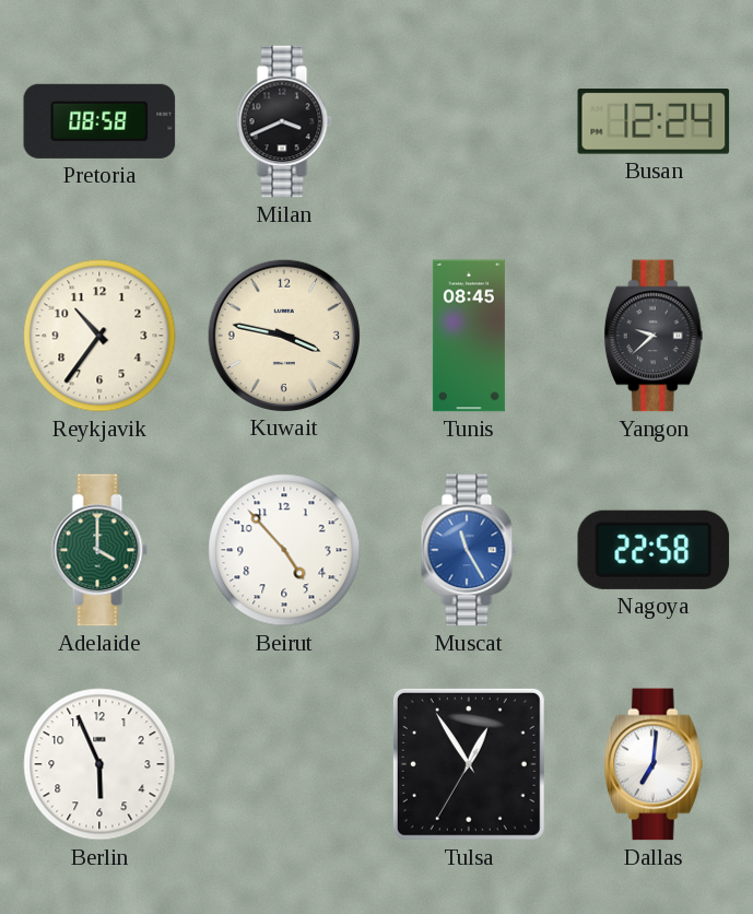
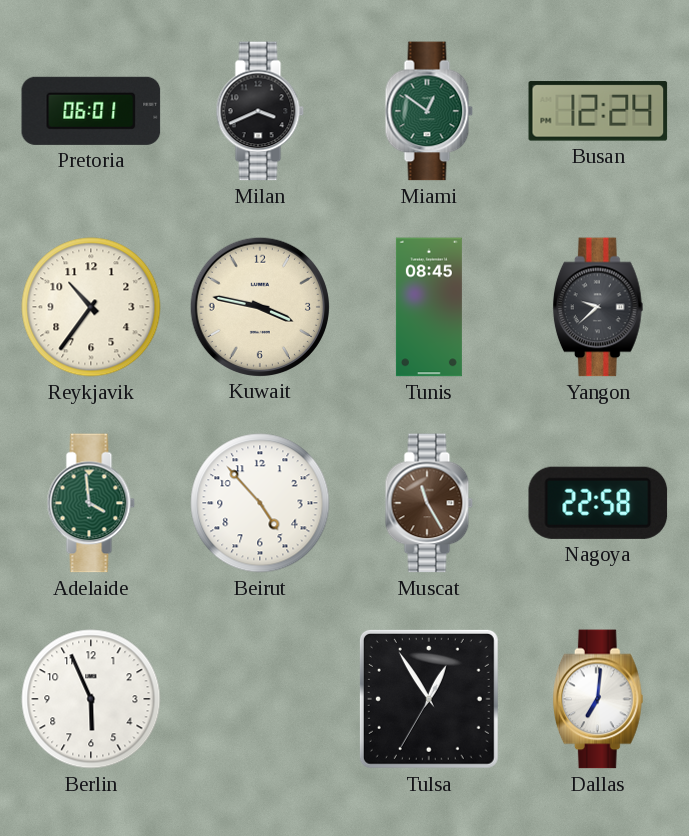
Pretoria: 08:58 -> 06:01
Miami: none -> 12:51
Adelaide: 4:00 -> 3:59
Muscat dial: blue -> brown
